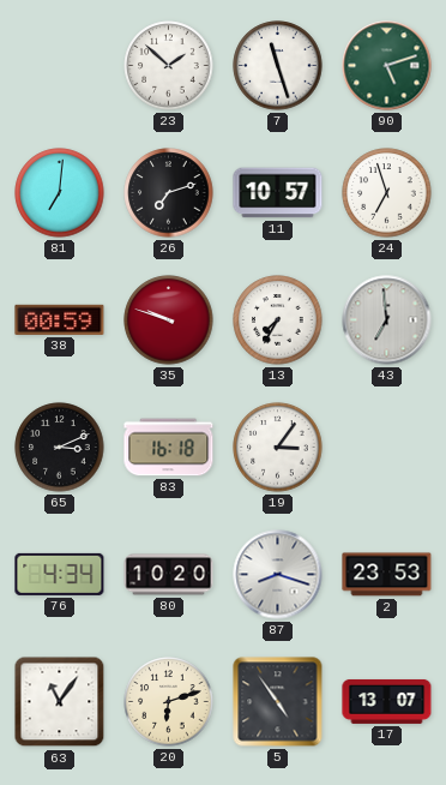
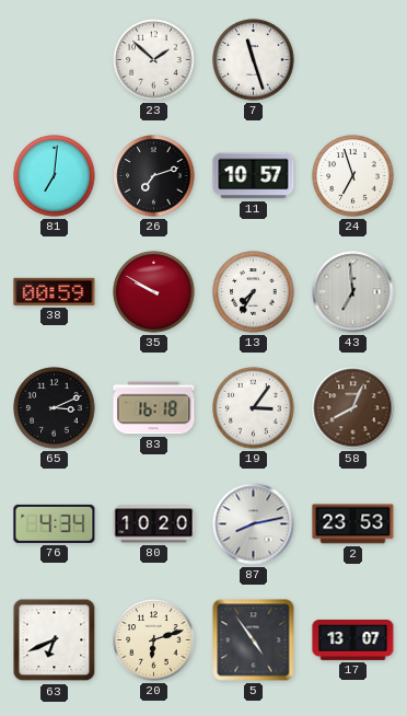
90: 5:12 -> none
35: 9:48 -> 9:50
58: none -> 8:04
87: 8:18 -> 8:13
63: 11:06 -> 6:41
